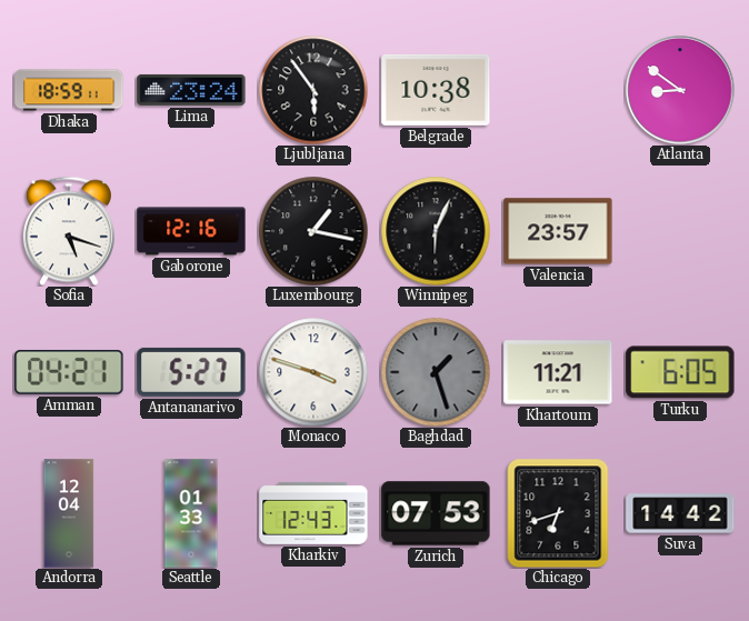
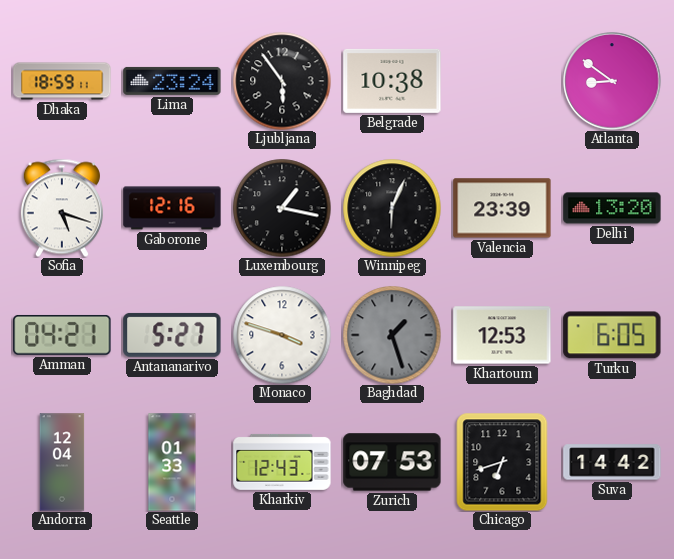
Valencia: 23:57 -> 23:39
Delhi: none -> 13:20
Khartoum: 11:21 -> 12:53
